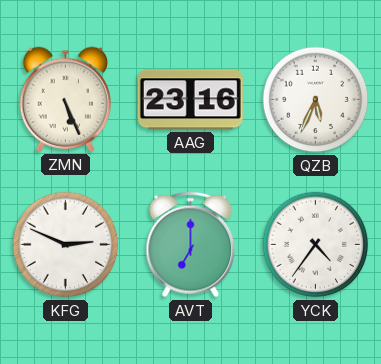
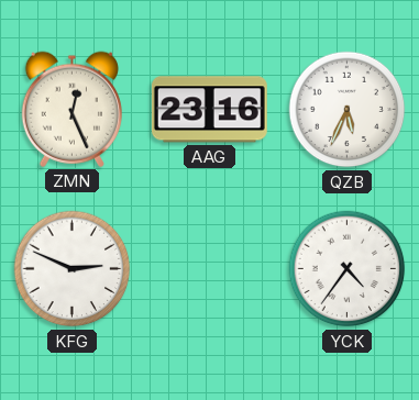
ZMN: 5:26 -> 12:26
AVT: 7:00 -> none
